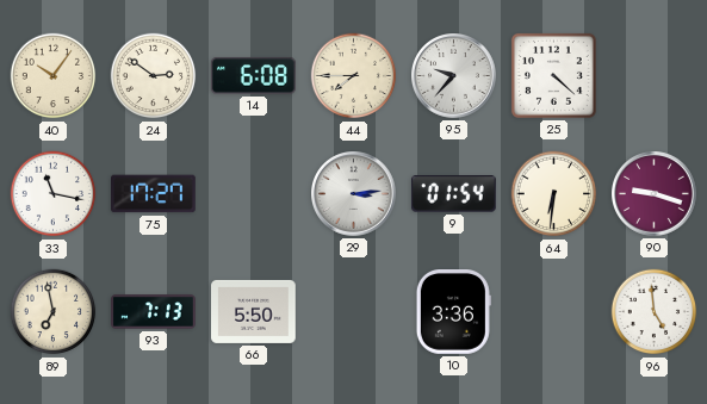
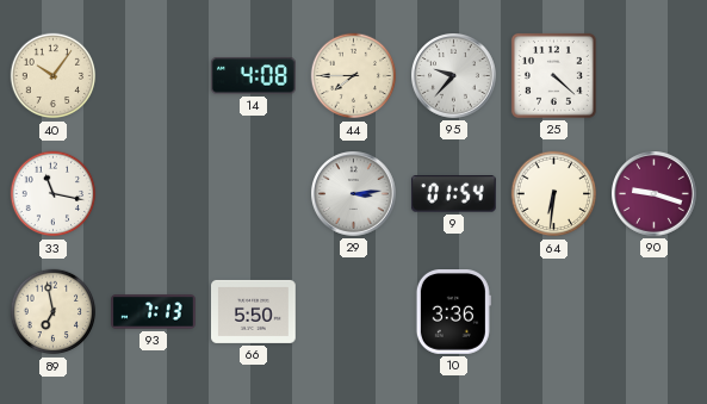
24: 2:51 -> none
14: 6:08 -> 4:08
75: 17:27 -> none
96: 4:59 -> none
